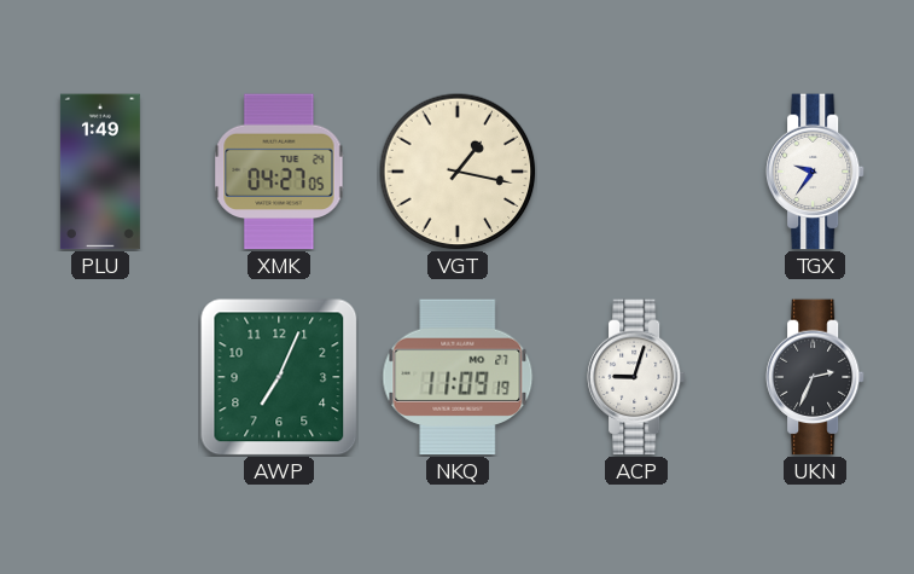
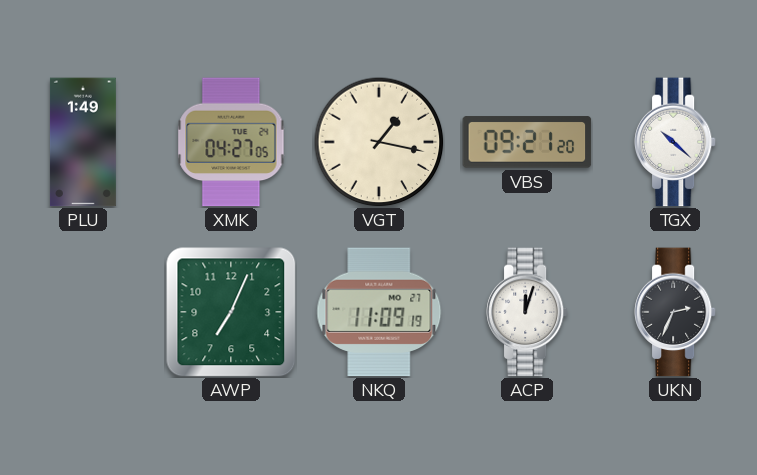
VBS: none -> 09:21
TGX: 9:36 -> 10:22
ACP: 9:03 -> 12:03
